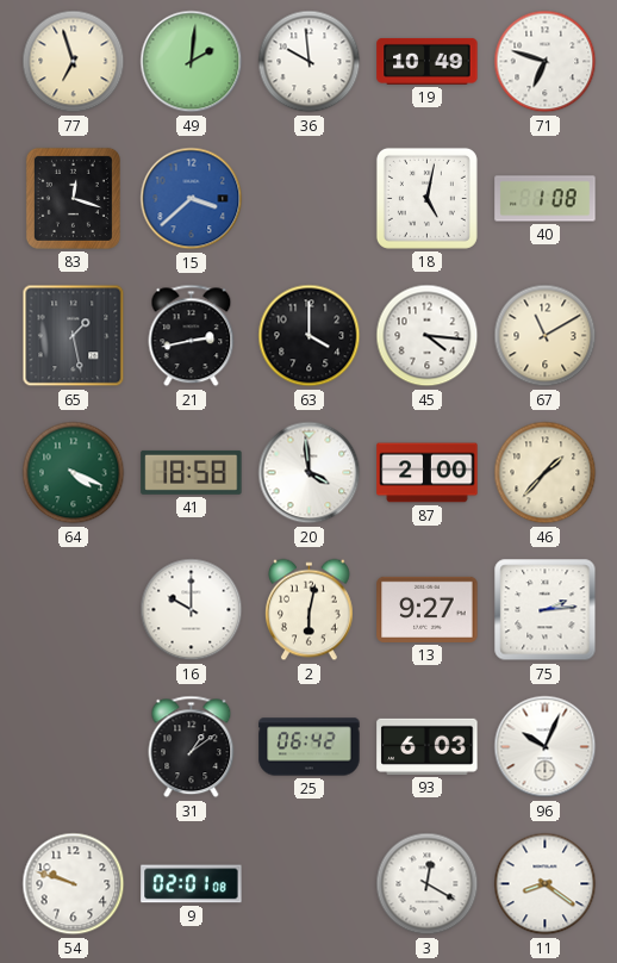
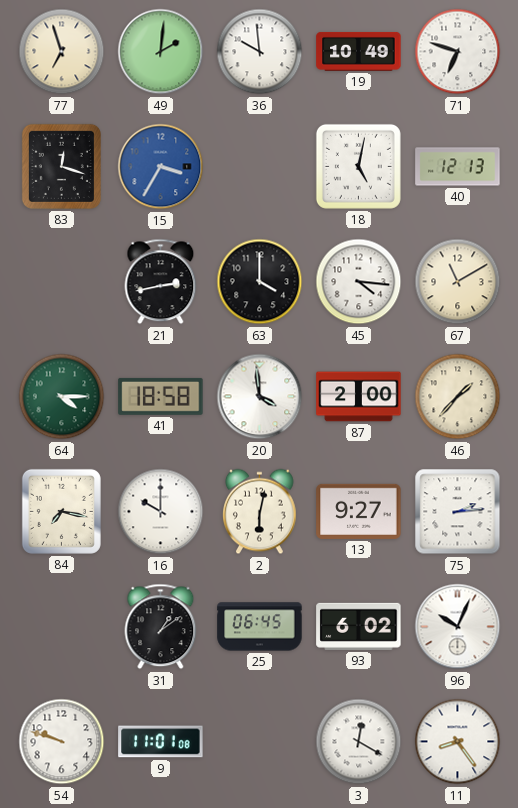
15: 3:38 -> 3:35
40: 1:08 -> 12:13
65: 1:28 -> none
64: 4:19 -> 4:15
84: none -> 7:17
25: 06:42 -> 06:45
93: 6:03 -> 6:02
9: 02:01 -> 11:01
11: 8:21 -> 8:24
